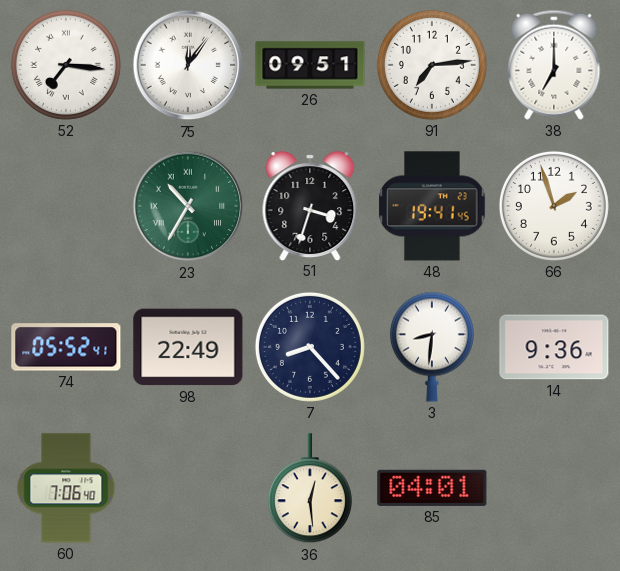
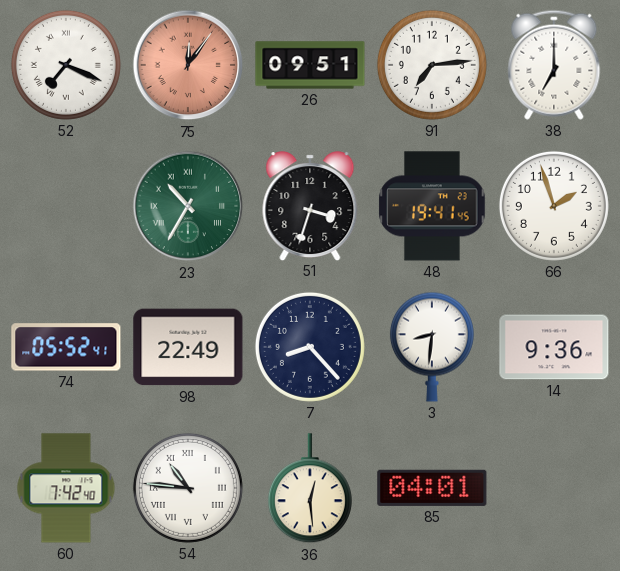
52: 7:16 -> 7:19
75 dial: white -> salmon
60: 7:06 -> 7:42
54: none -> 10:46
